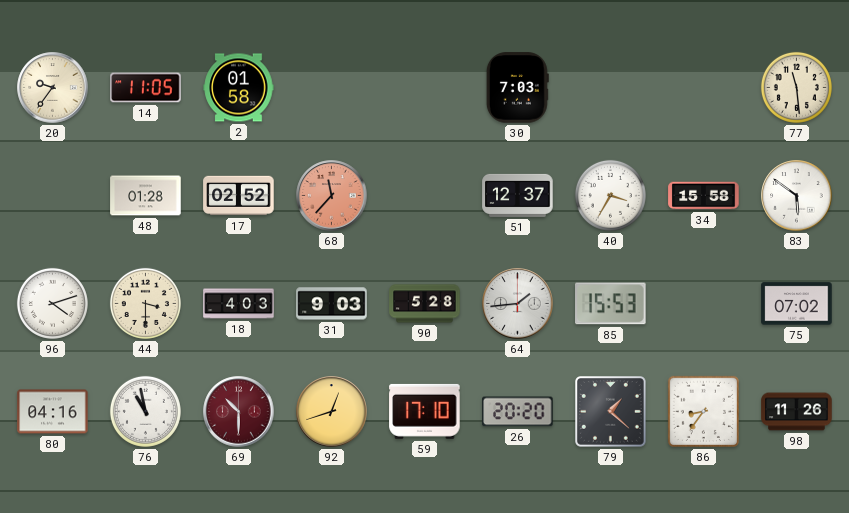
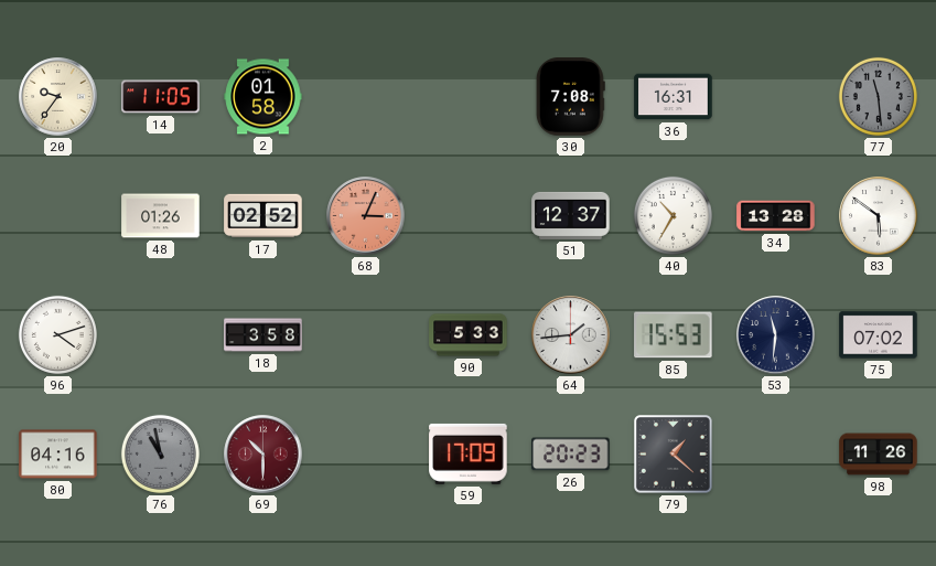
30: 7:03 -> 7:08
36: none -> 16:31
77 dial: cream -> grey
48: 01:28 -> 01:26
68: 11:37 -> 3:04
40: 3:35 -> 10:35
34: 15:58 -> 13:28
44: 3:30 -> none
18: 4:03 -> 3:58
31: 9:03 -> none
90: 5:28 -> 5:33
53: none -> 11:31
76 dial: white -> grey
92: 12:42 -> none
59: 17:10 -> 17:09
26: 20:20 -> 20:23
86: 8:36 -> none
